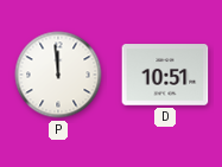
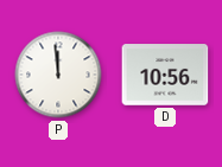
D: 10:51 -> 10:56
